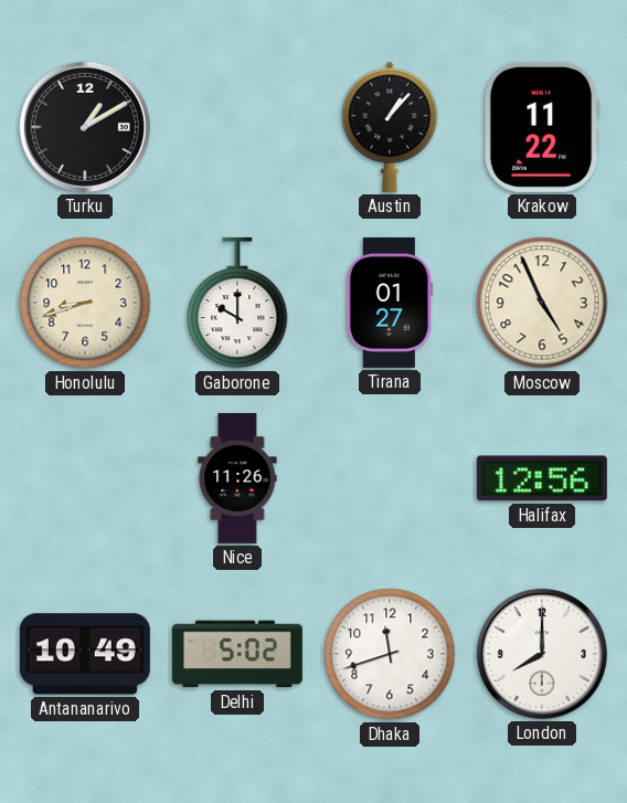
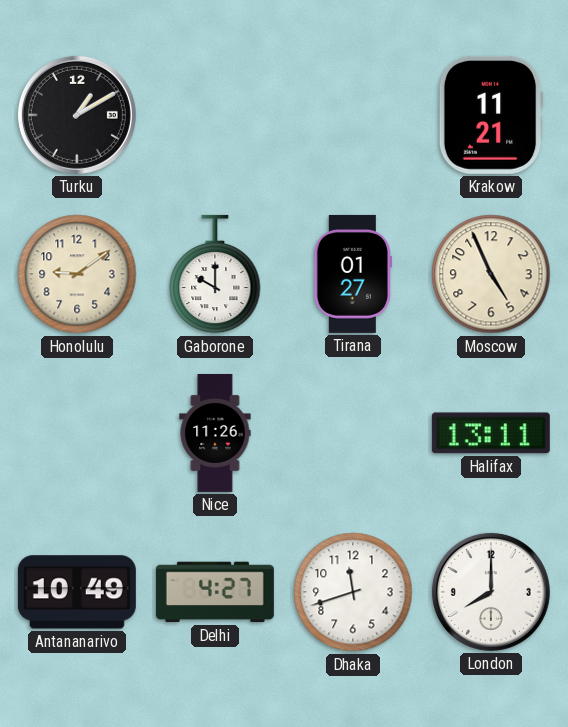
Austin: 1:07 -> none
Krakow: 11:22 -> 11:21
Honolulu: 8:42 -> 9:09
Halifax: 12:56 -> 13:11
Delhi: 5:02 -> 4:27
